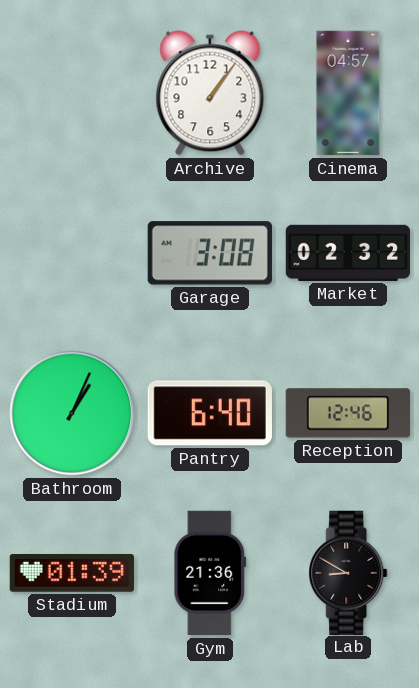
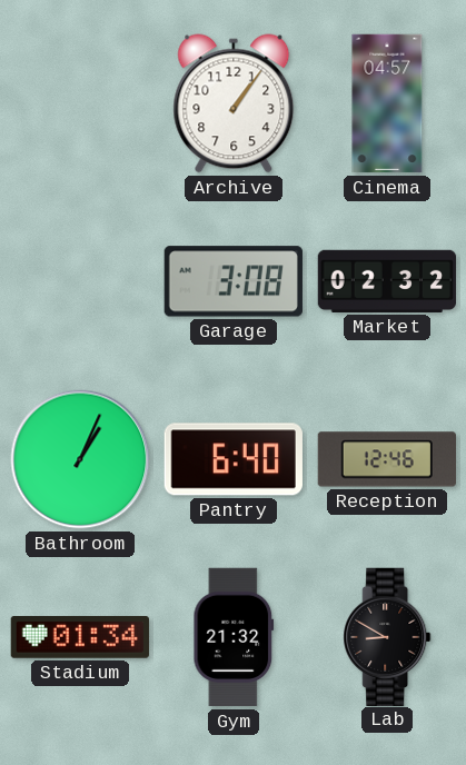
Stadium: 01:39 -> 01:34
Gym: 21:36 -> 21:32
